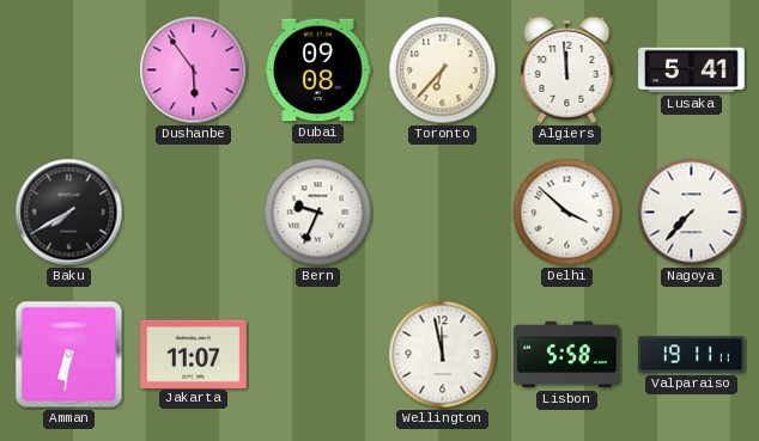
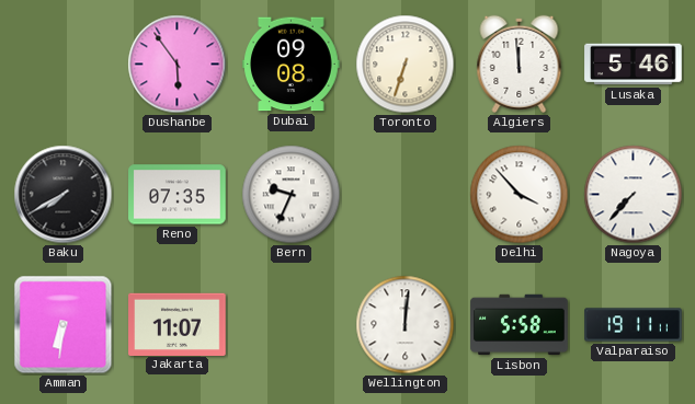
Toronto: 6:37 -> 6:33
Lusaka: 5:41 -> 5:46
Reno: none -> 07:35
Delhi: 3:52 -> 3:53
Wellington: 11:58 -> 12:01
